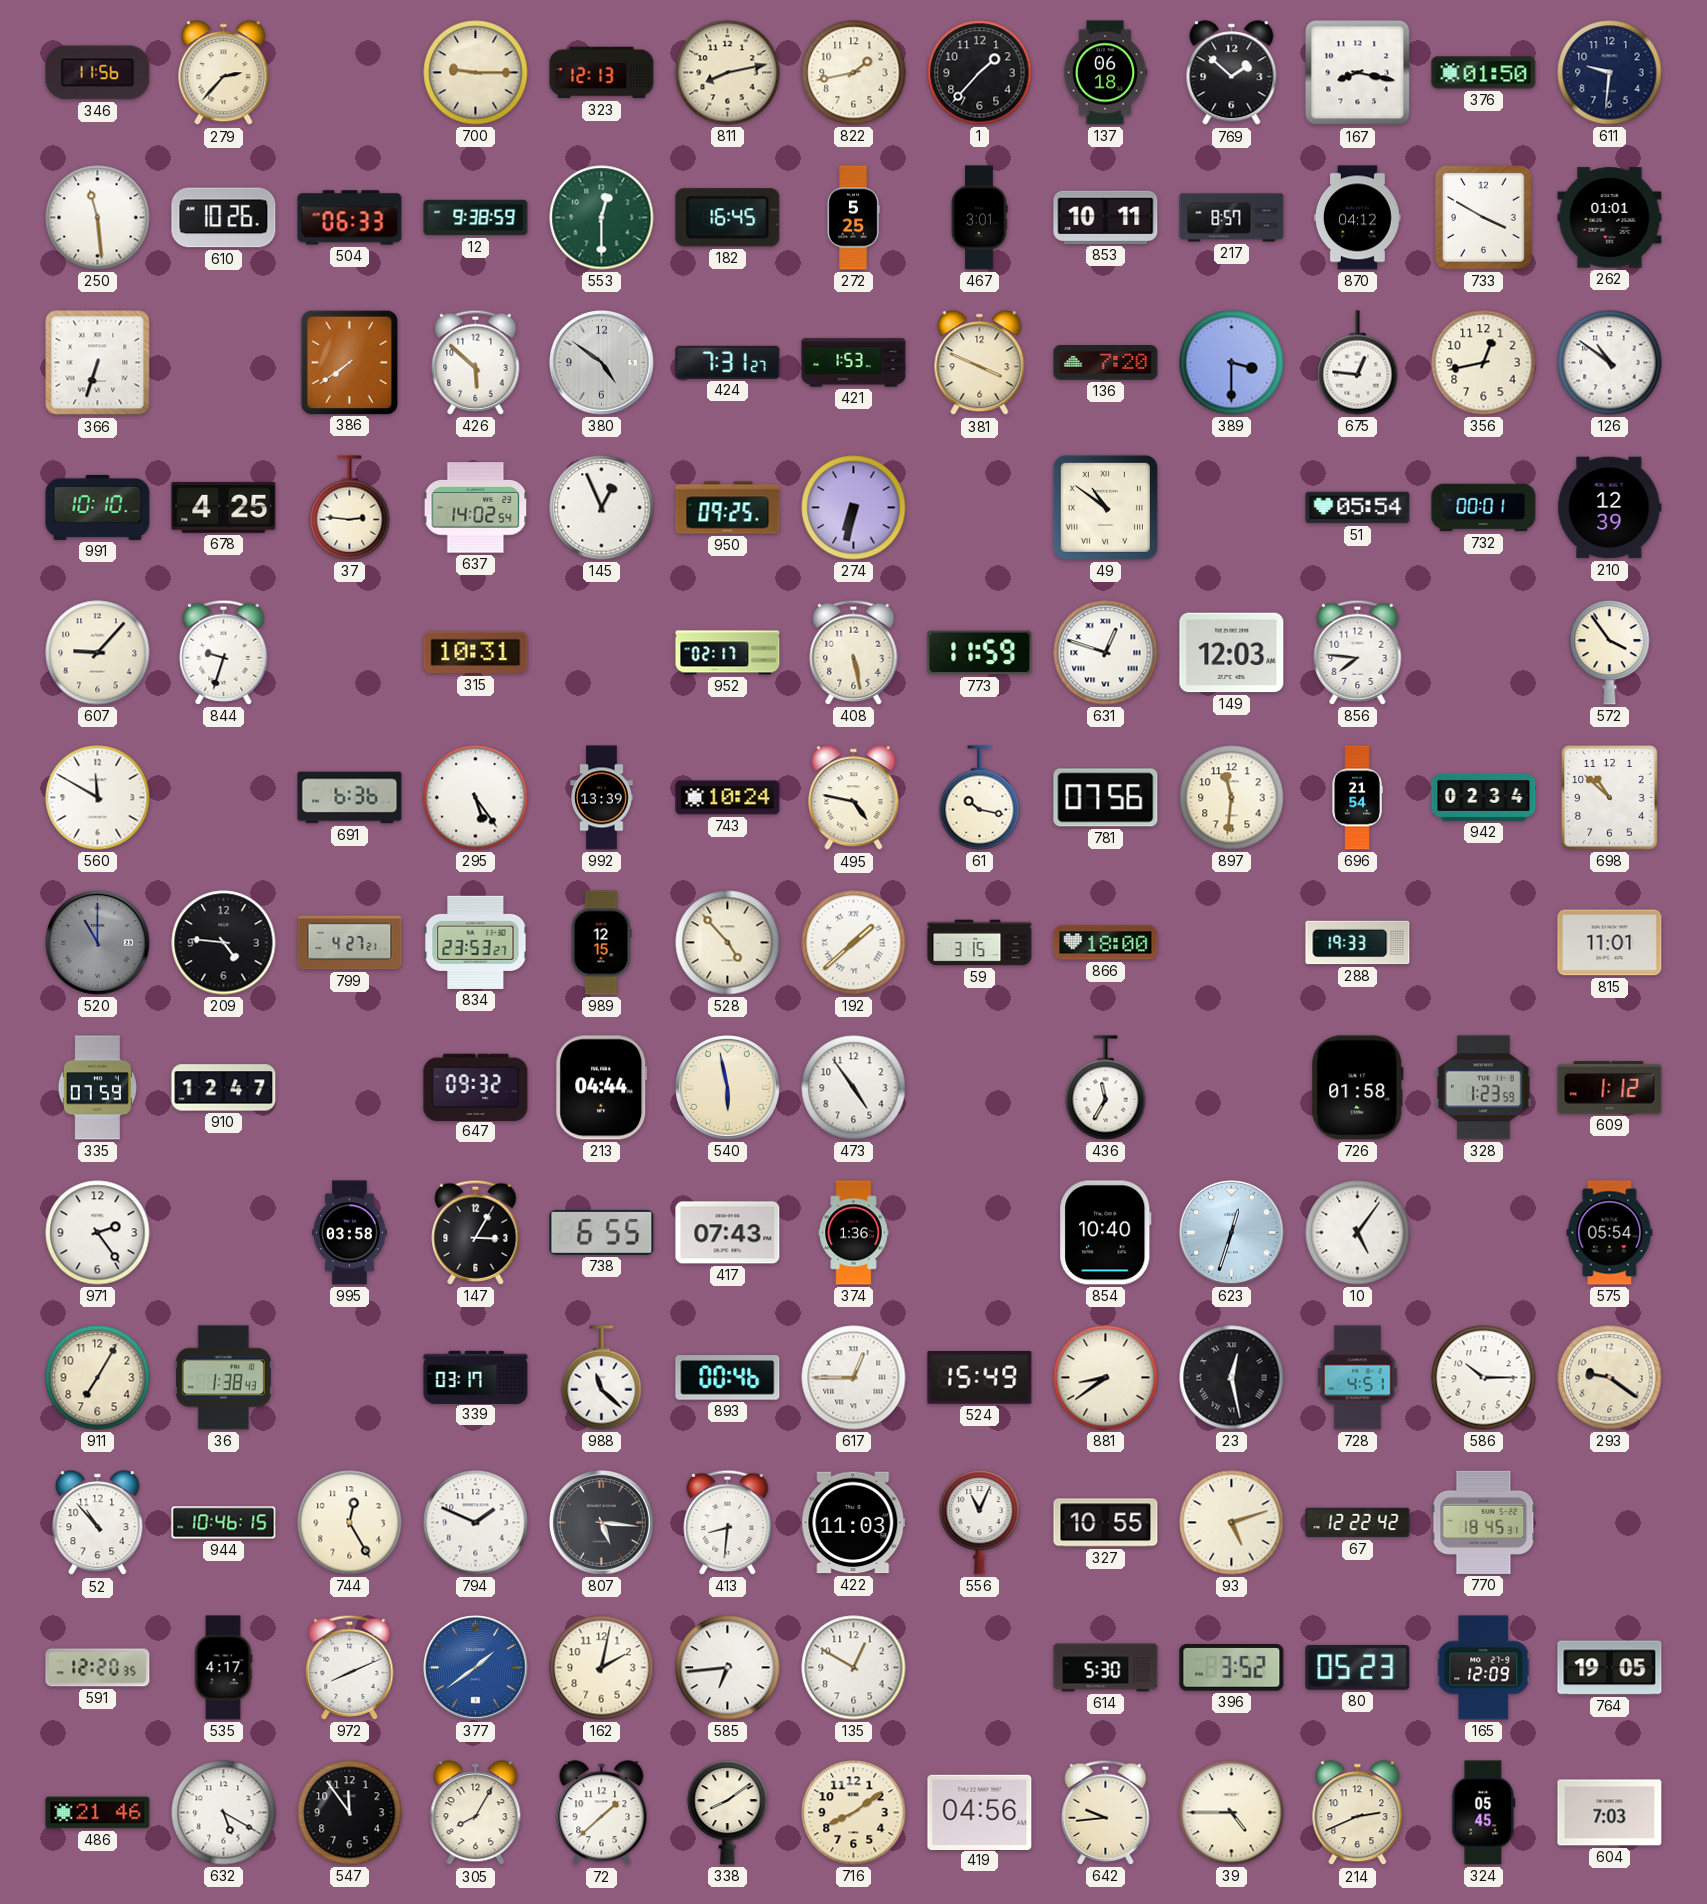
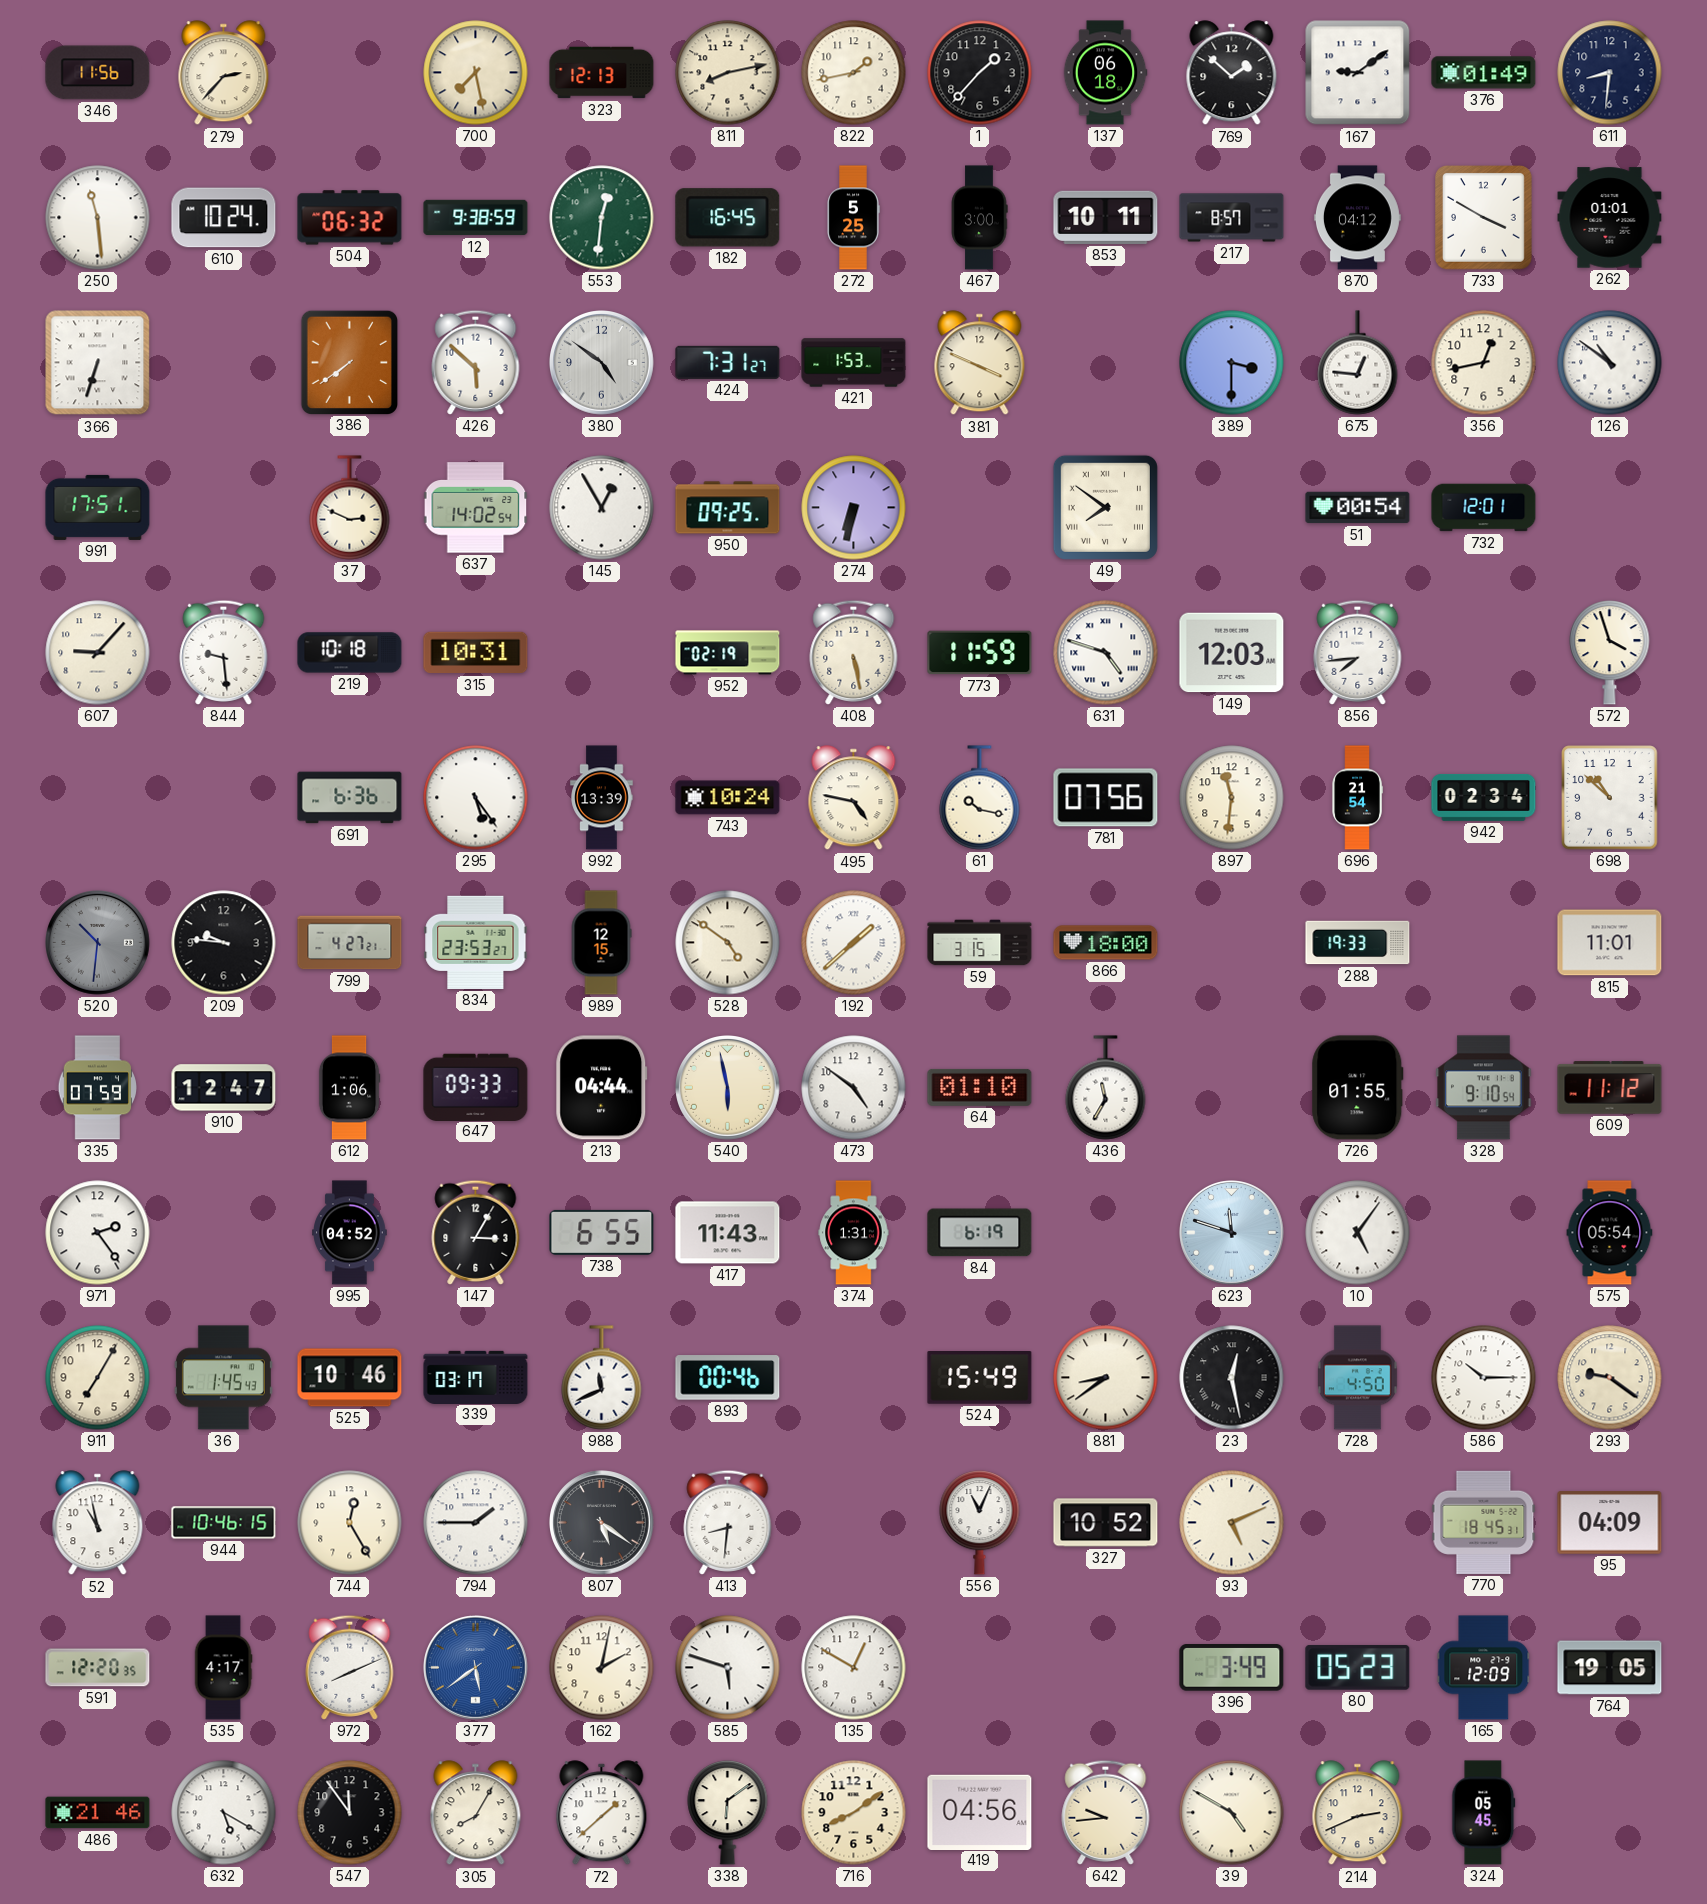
700: 9:15 -> 7:28
167: 8:17 -> 9:09
376: 01:50 -> 01:49
611: 9:31 -> 8:31
610: 10:26 -> 10:24
504: 06:33 -> 06:32
553: 12:30 -> 12:31
467: 3:01 -> 3:00
136: 7:20 -> none
991: 10:10 -> 17:51
678: 4:25 -> none
37: 2:46 -> 2:49
145: 12:56 -> 12:55
49: 10:51 -> 7:51
51: 05:54 -> 00:54
732: 00:01 -> 12:01
210: 12:39 -> none
844: 9:33 -> 9:29
219: none -> 10:18
952: 02:17 -> 02:19
631: 12:48 -> 4:48
856: 7:46 -> 7:44
572: 3:54 -> 3:57
560: 11:50 -> none
520: 11:00 -> 10:31
209: 4:46 -> 9:46
528: 4:53 -> 4:51
612: none -> 1:06
647: 09:32 -> 09:33
473: 4:54 -> 4:51
64: none -> 01:10
726: 01:58 -> 01:55
328: 1:23 -> 9:10
609: 1:12 -> 11:12
995: 03:58 -> 04:52
417: 07:43 -> 11:43
374: 1:36 -> 1:31
84: none -> 6:19
854: 10:40 -> none
623: 12:33 -> 11:48
36: 1:38 -> 1:45
525: none -> 10:46
988: 11:22 -> 11:41
617: 12:45 -> none
728: 4:51 -> 4:50
52: 10:53 -> 10:58
794: 1:49 -> 1:45
807: 5:16 -> 5:21
422: 11:03 -> none
327: 10:55 -> 10:52
93: 5:12 -> 5:11
67: 12:22 -> none
95: none -> 04:09
377: 1:39 -> 5:39
585: 6:44 -> 5:48
614: 5:30 -> none
396: 3:52 -> 3:49
338: 8:09 -> 6:09
39: 4:45 -> 4:50
604: 7:03 -> none
